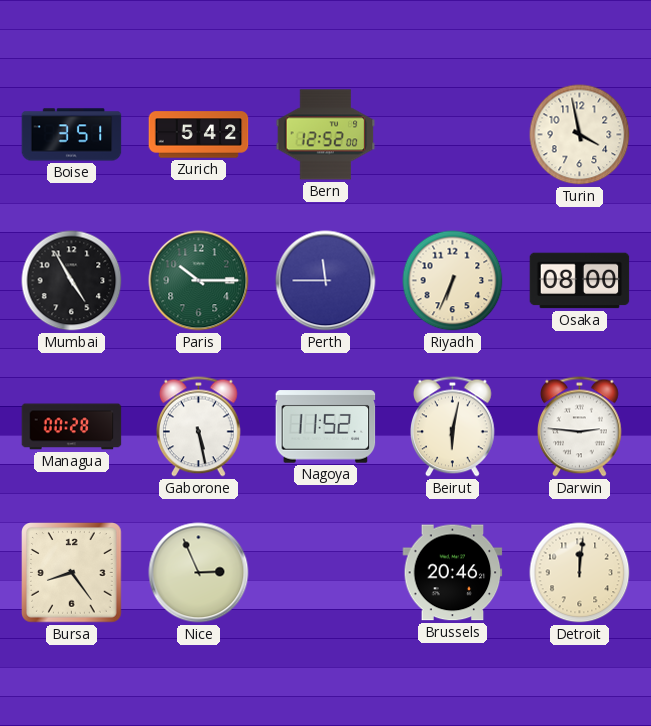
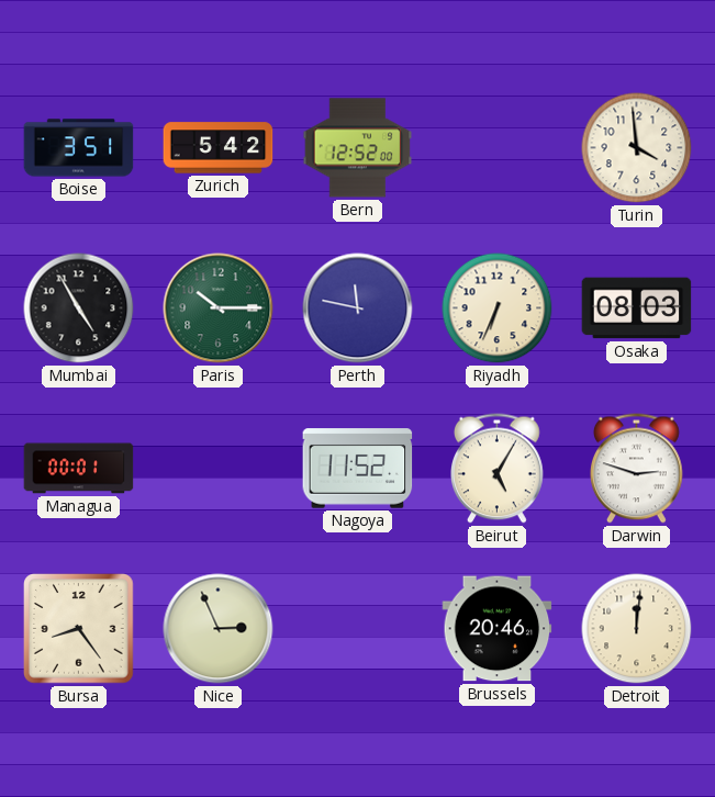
Turin: 3:58 -> 3:59
Perth: 11:45 -> 11:47
Osaka: 08:00 -> 08:03
Managua: 00:28 -> 00:01
Gaborone: 5:28 -> none
Beirut: 6:02 -> 5:05
Darwin: 2:46 -> 2:48
